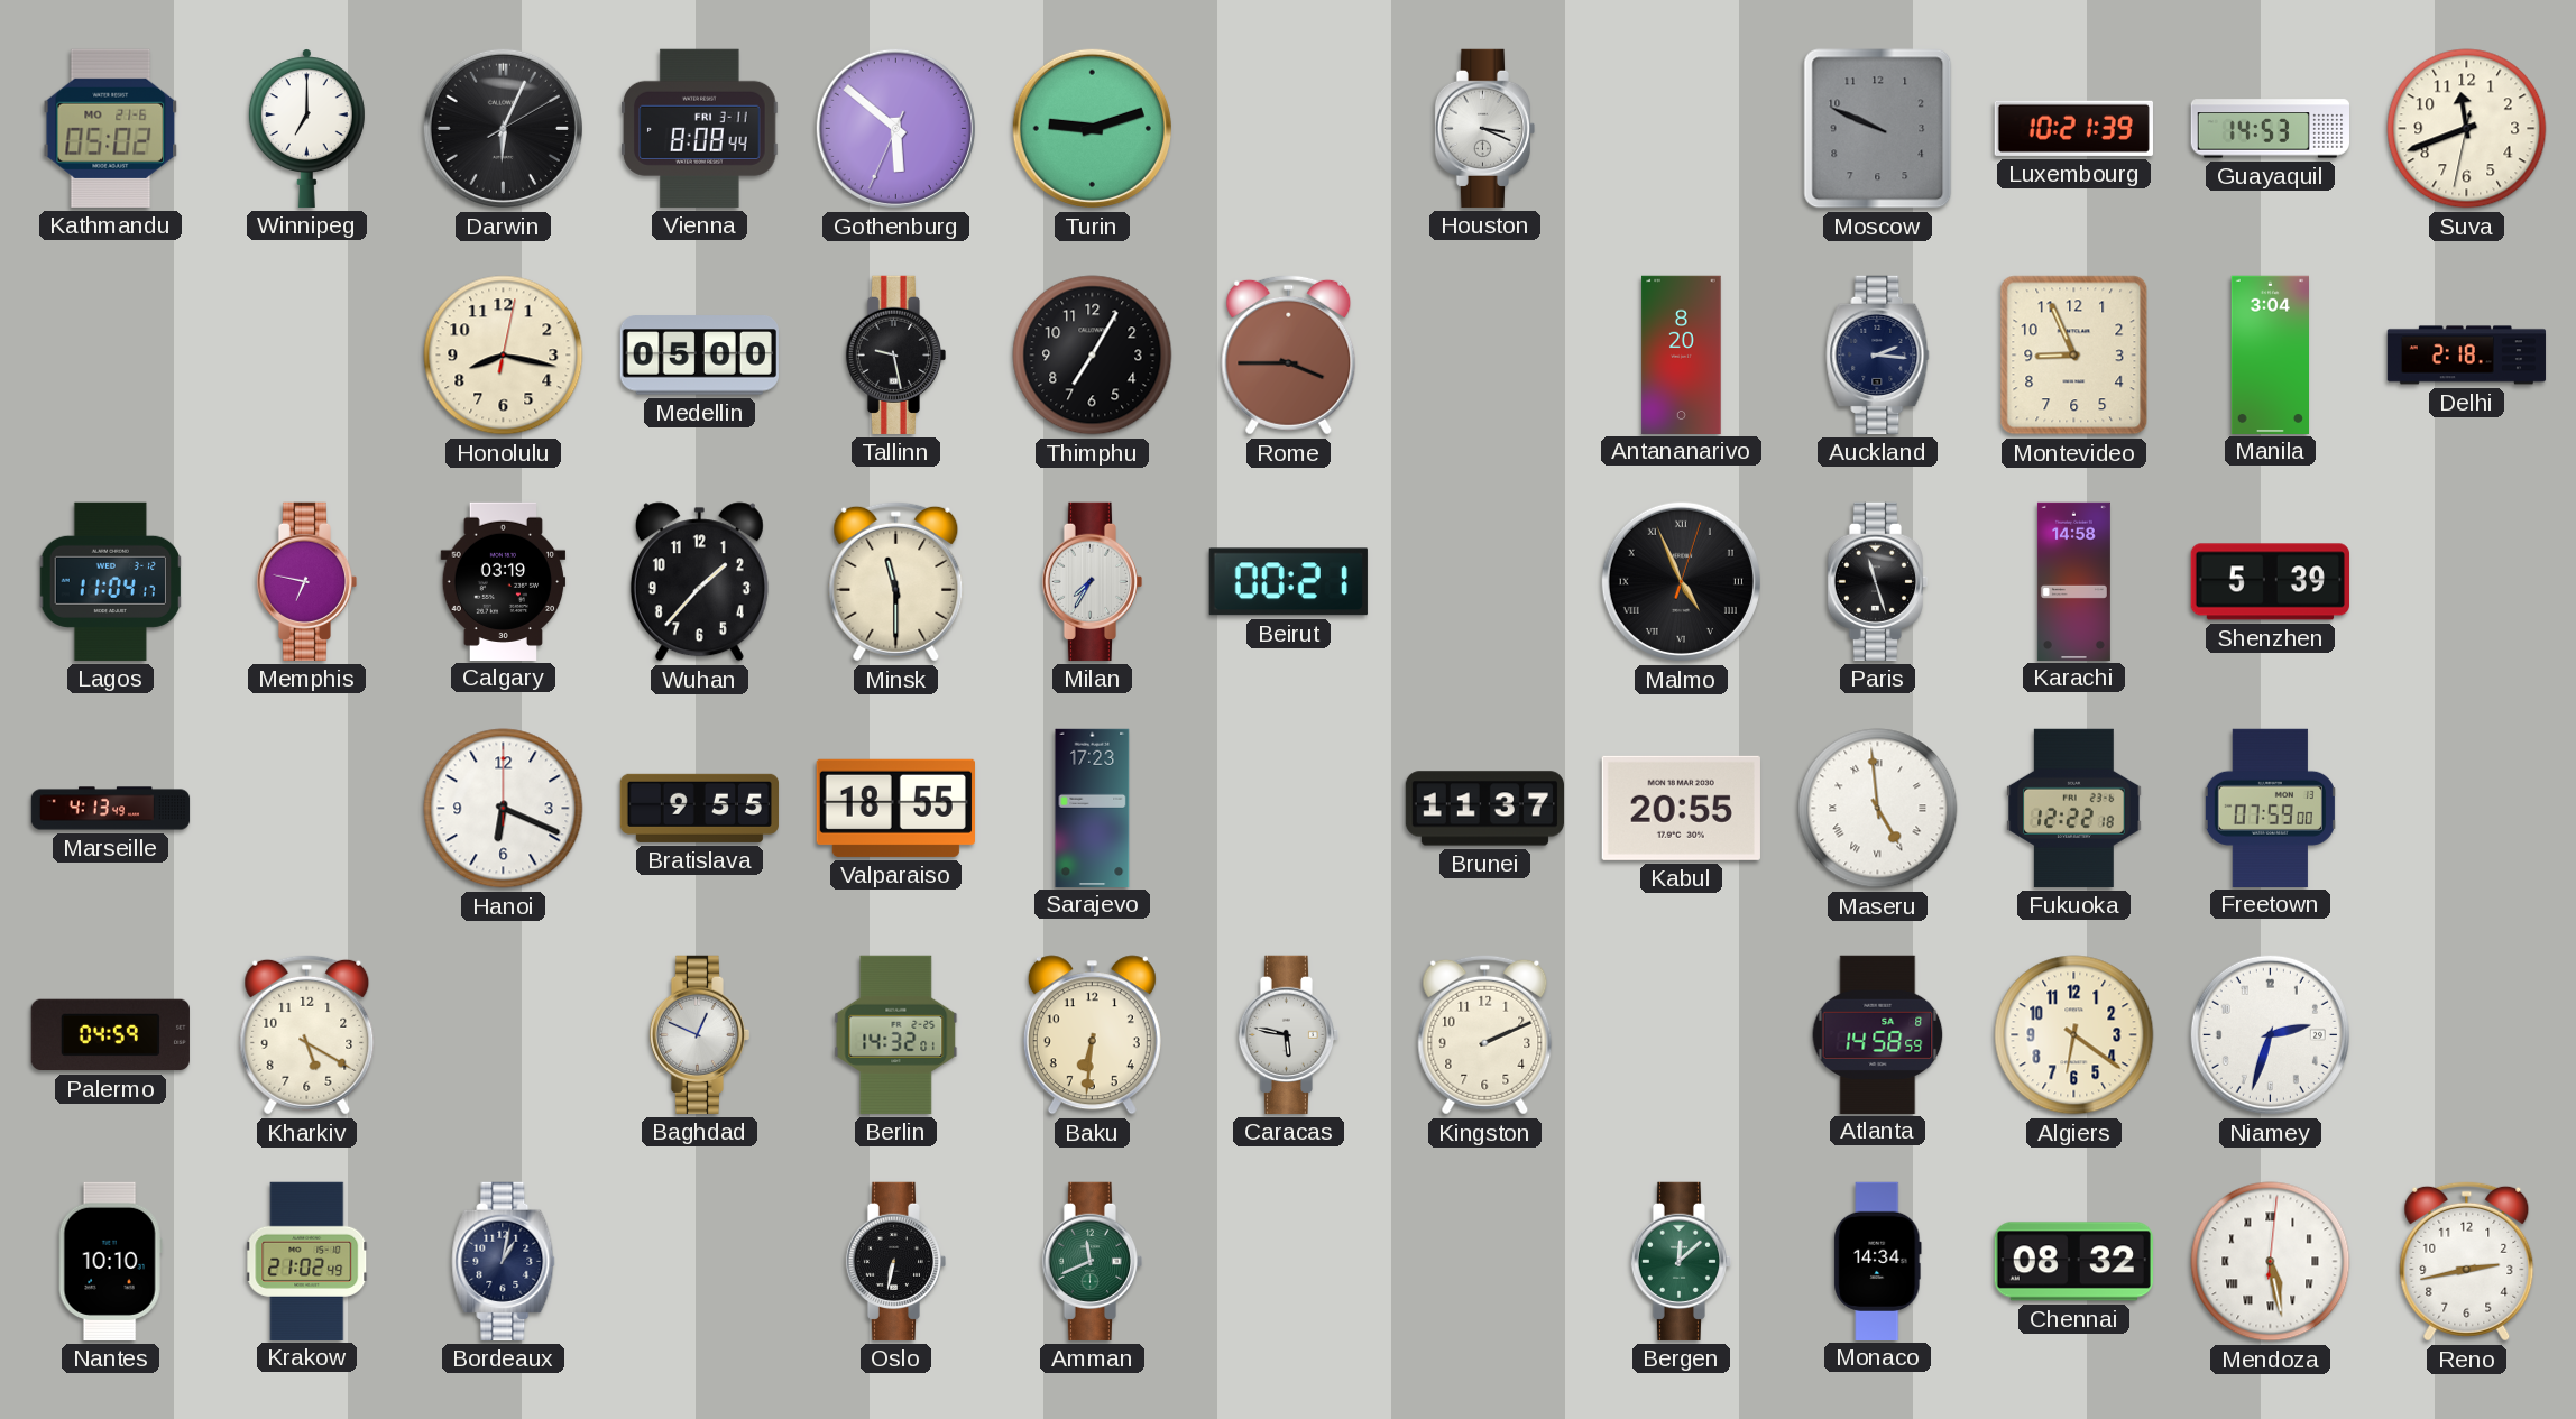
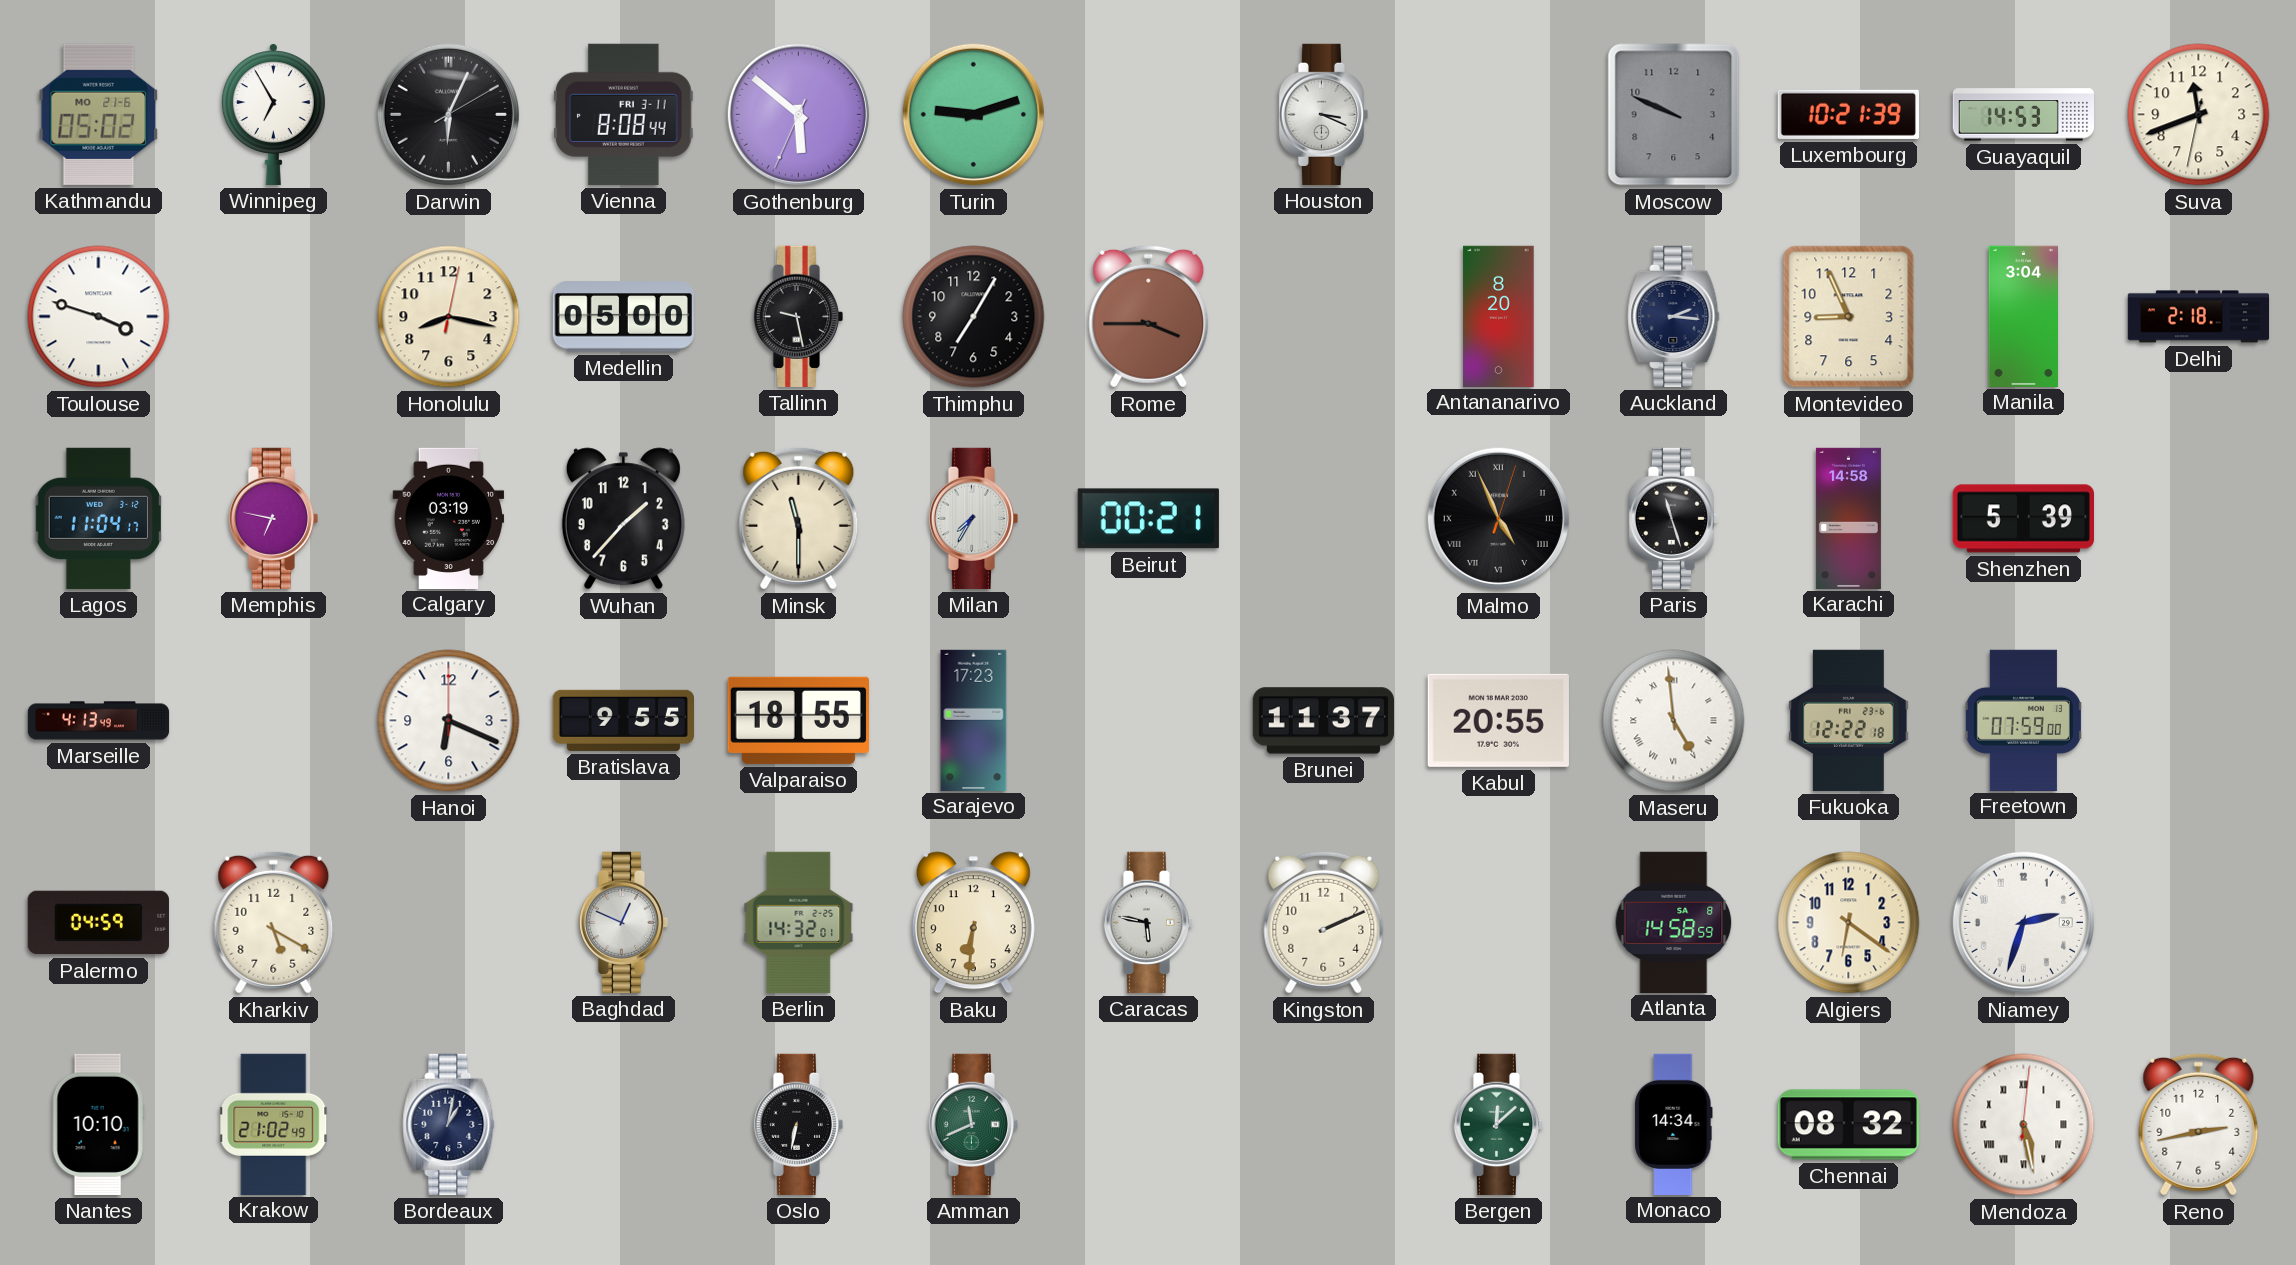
Winnipeg: 7:00 -> 6:55
Toulouse: none -> 3:48
